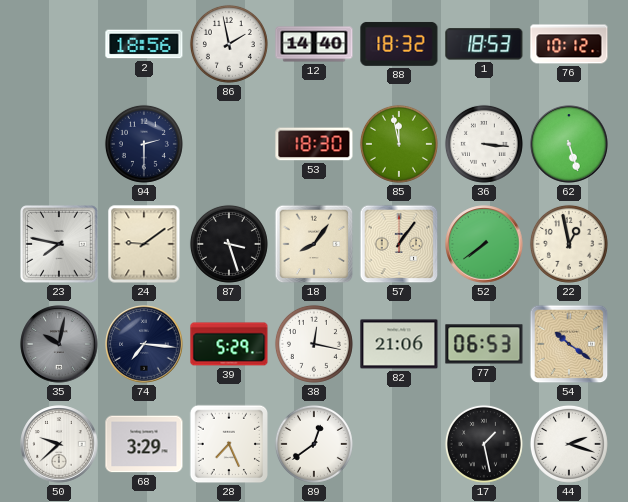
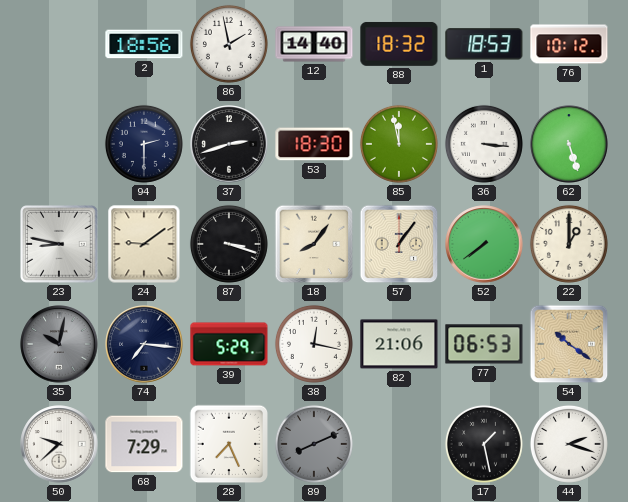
37: none -> 2:42
23: 7:47 -> 8:47
87: 3:27 -> 3:18
22: 12:58 -> 1:00
68: 3:29 -> 7:29
89: 12:39 -> 8:11
89 dial: white -> grey
